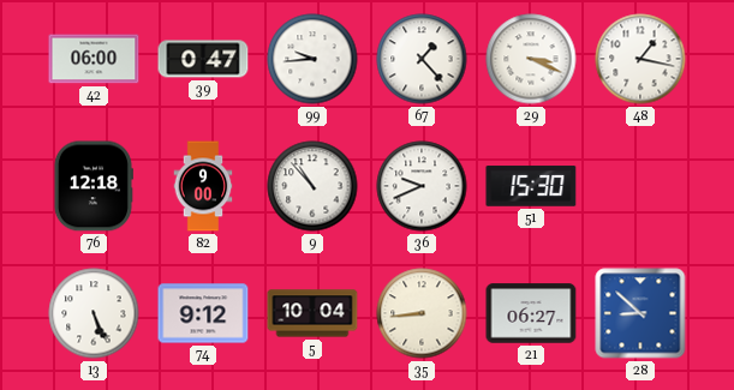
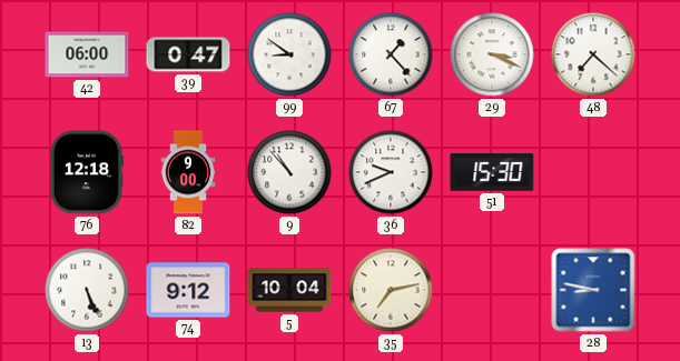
99: 9:44 -> 8:51
48: 1:17 -> 7:22
35: 8:44 -> 7:13
21: 06:27 -> none
28: 8:52 -> 8:47
